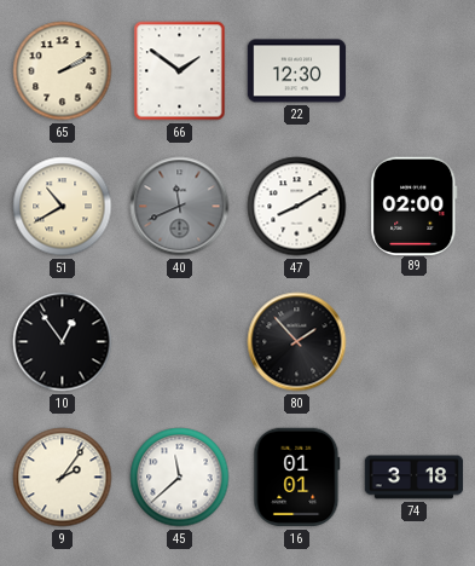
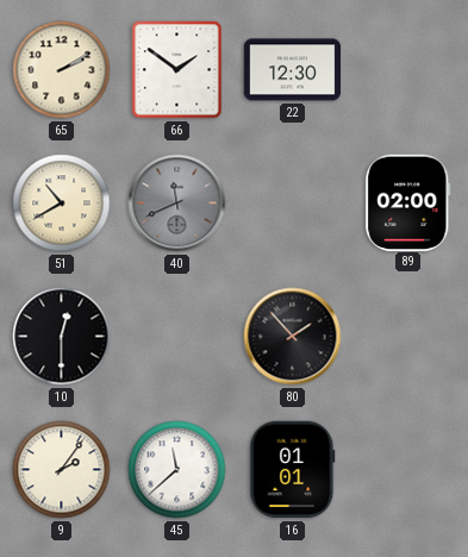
47: 8:10 -> none
10: 12:54 -> 12:30
74: 3:18 -> none
